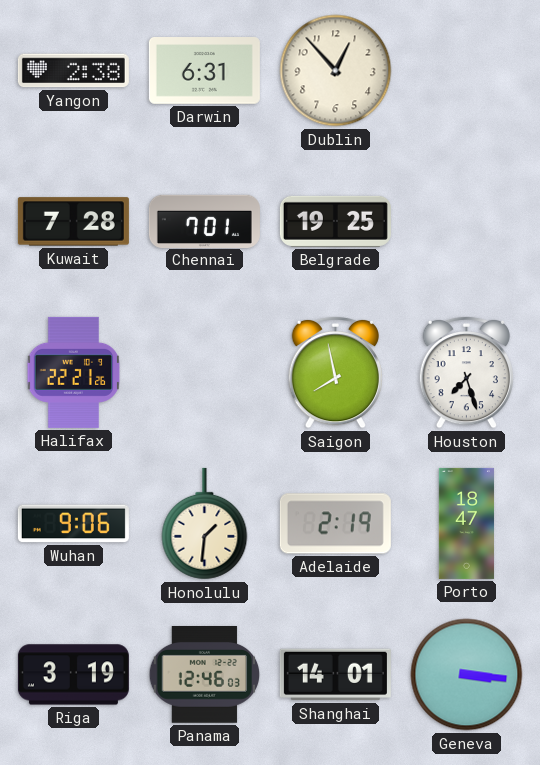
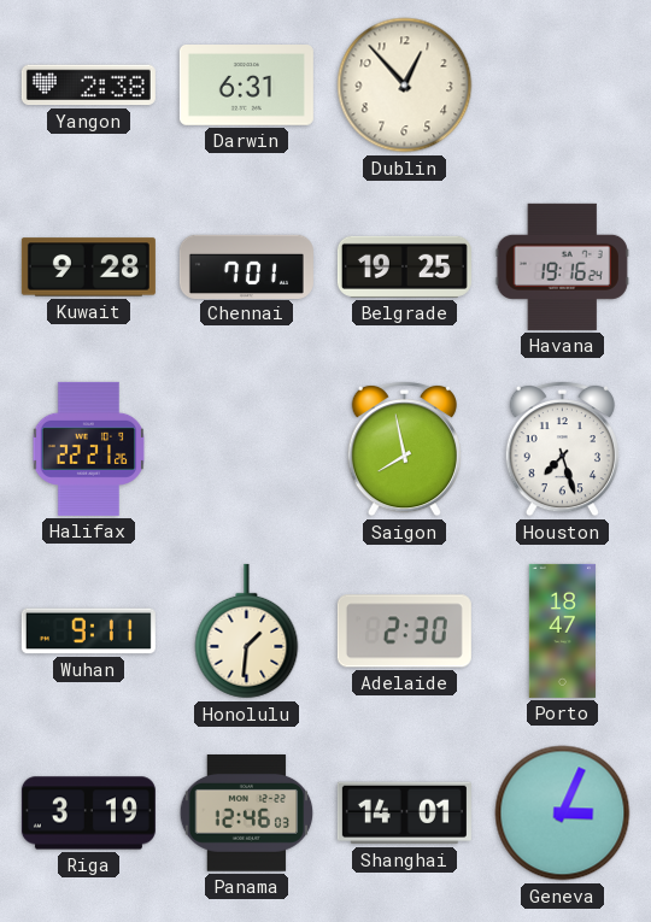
Kuwait: 7:28 -> 9:28
Havana: none -> 19:16
Wuhan: 9:06 -> 9:11
Adelaide: 2:19 -> 2:30
Geneva: 3:16 -> 3:04
